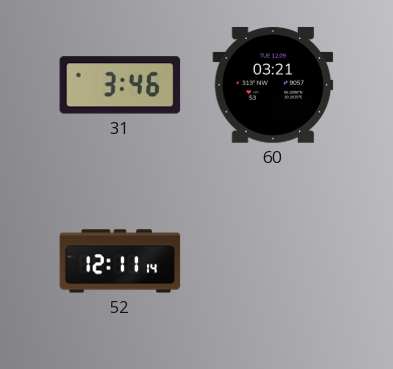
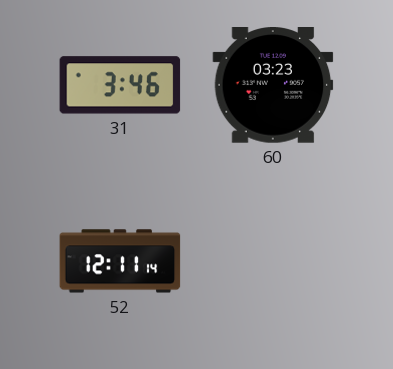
60: 03:21 -> 03:23
